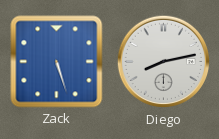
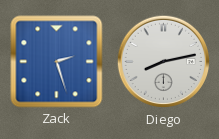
Zack: 5:27 -> 2:27
